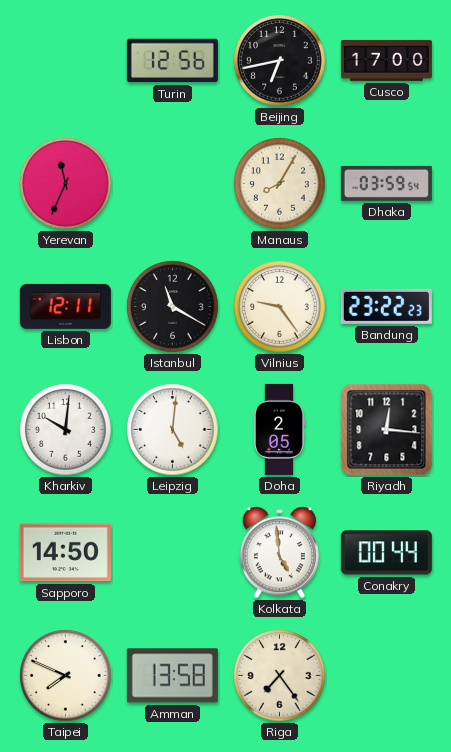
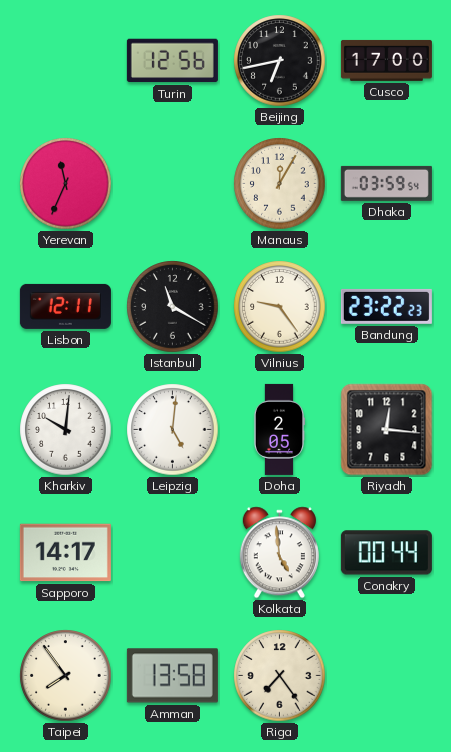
Manaus: 8:05 -> 12:05
Sapporo: 14:50 -> 14:17
Taipei: 7:49 -> 7:54
